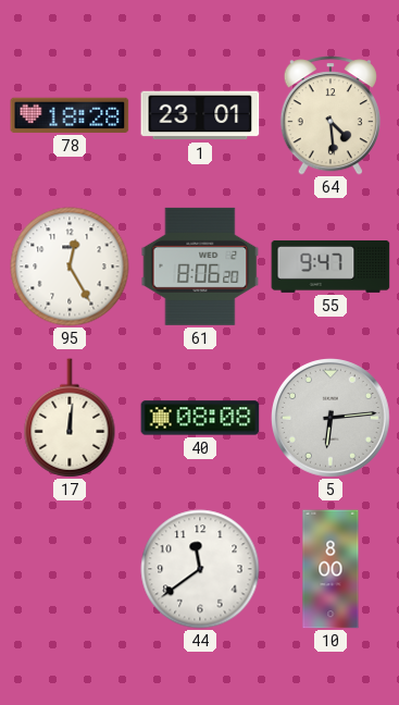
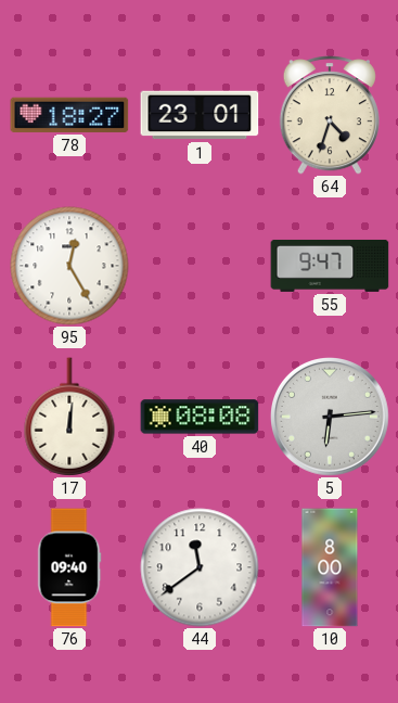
78: 18:28 -> 18:27
64: 4:29 -> 4:33
61: 8:06 -> none
76: none -> 09:40
